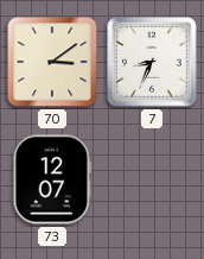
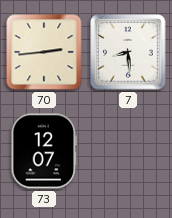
70: 3:09 -> 2:44
7: 8:34 -> 8:29
